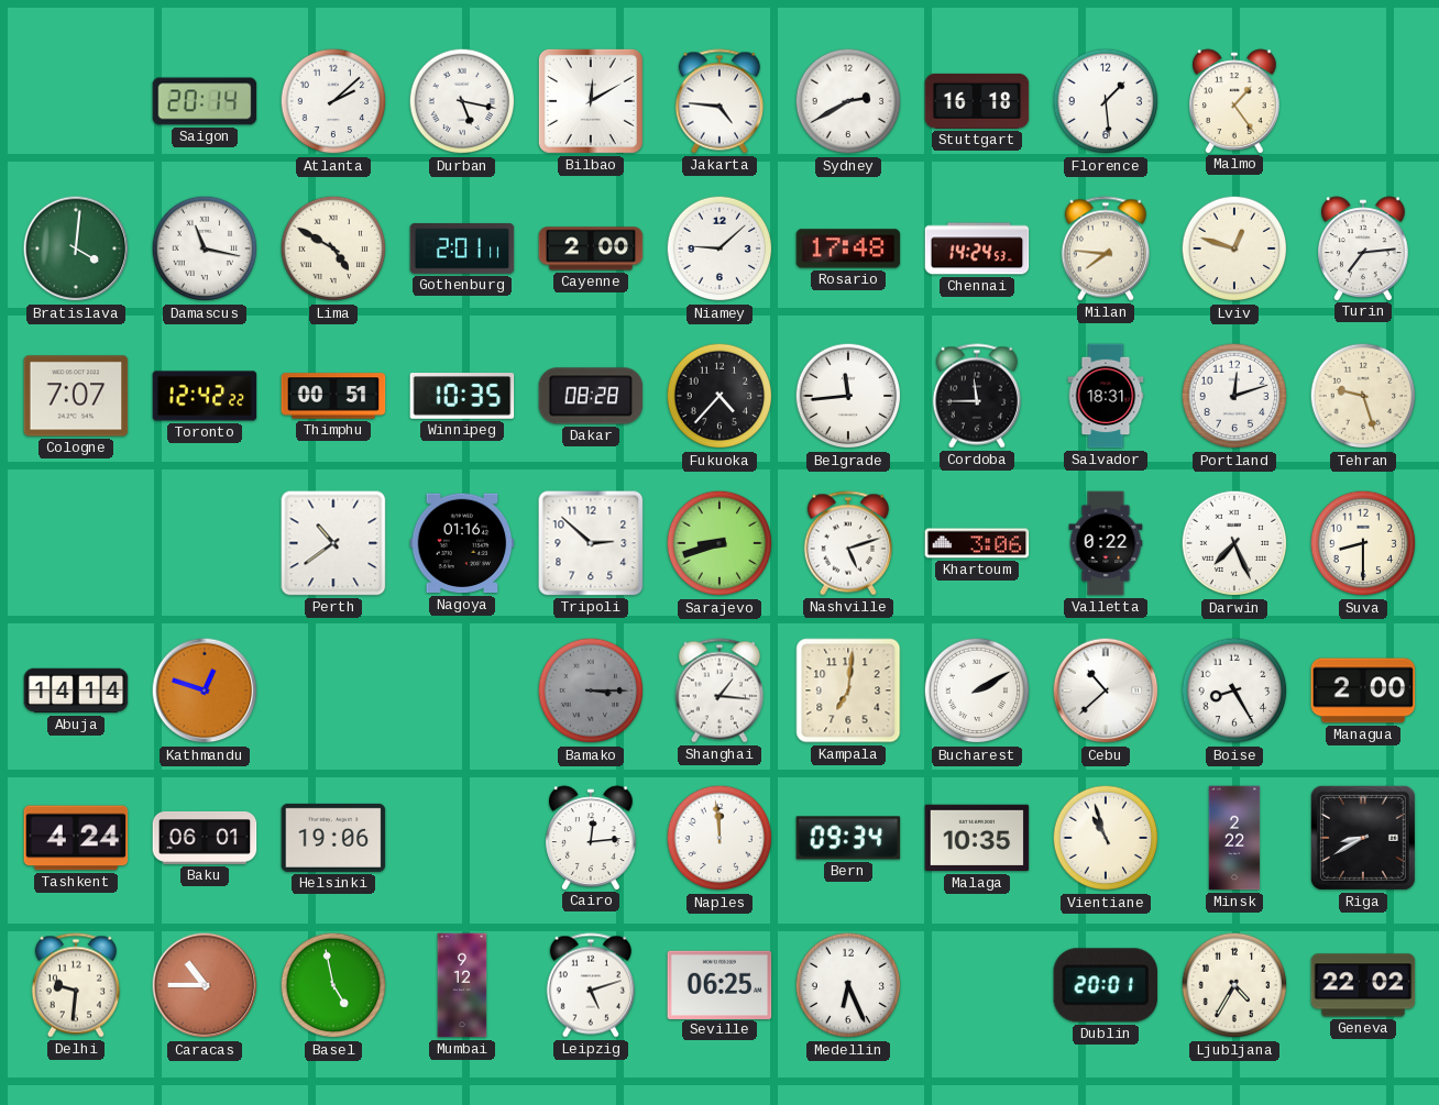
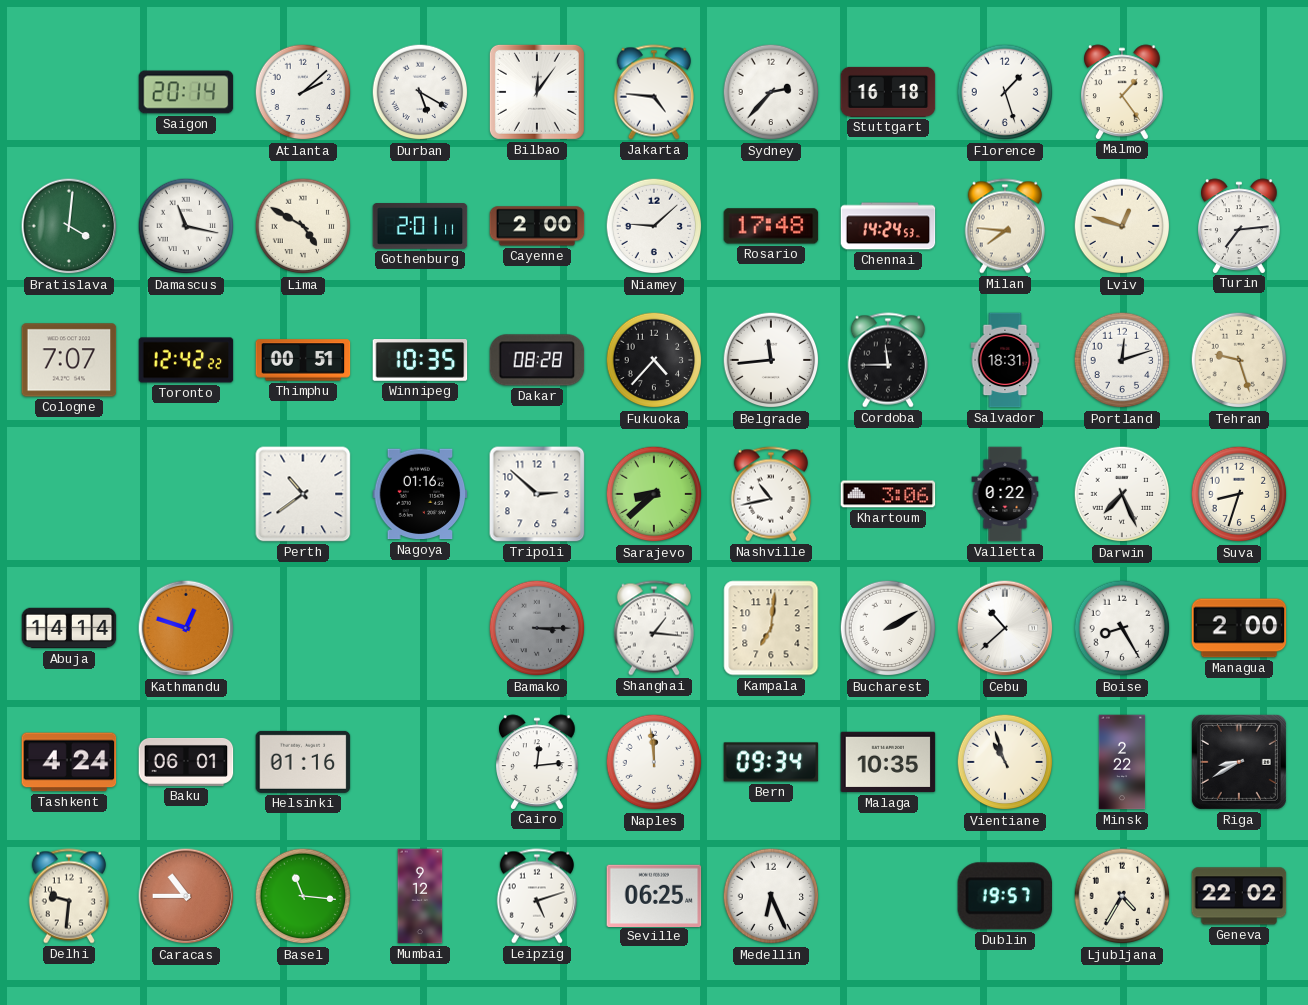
Durban: 5:17 -> 5:20
Bilbao: 12:10 -> 12:06
Sydney: 2:40 -> 2:37
Florence: 1:29 -> 1:27
Sarajevo: 8:42 -> 8:38
Nashville: 5:12 -> 10:43
Suva: 8:30 -> 8:33
Helsinki: 19:06 -> 01:16
Basel: 4:58 -> 11:16
Dublin: 20:01 -> 19:57
